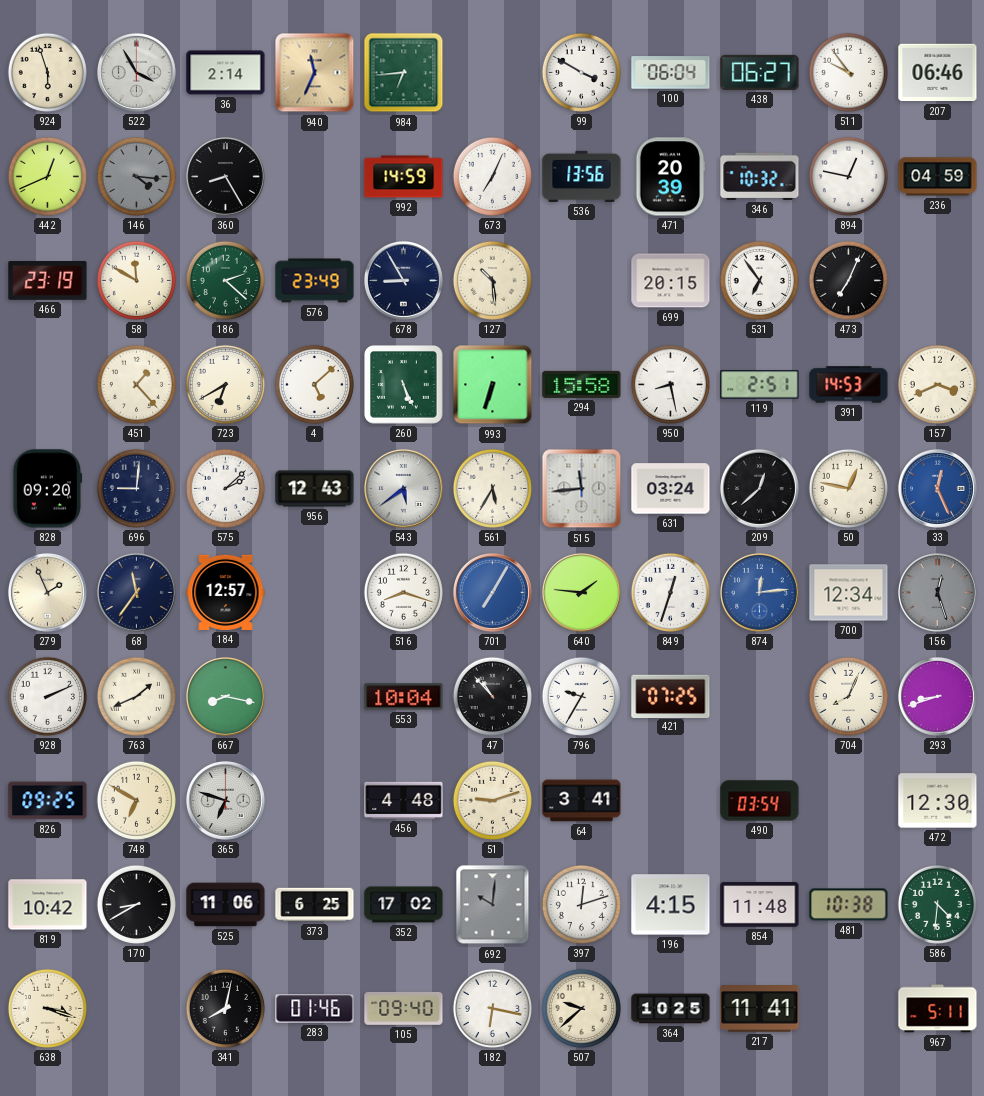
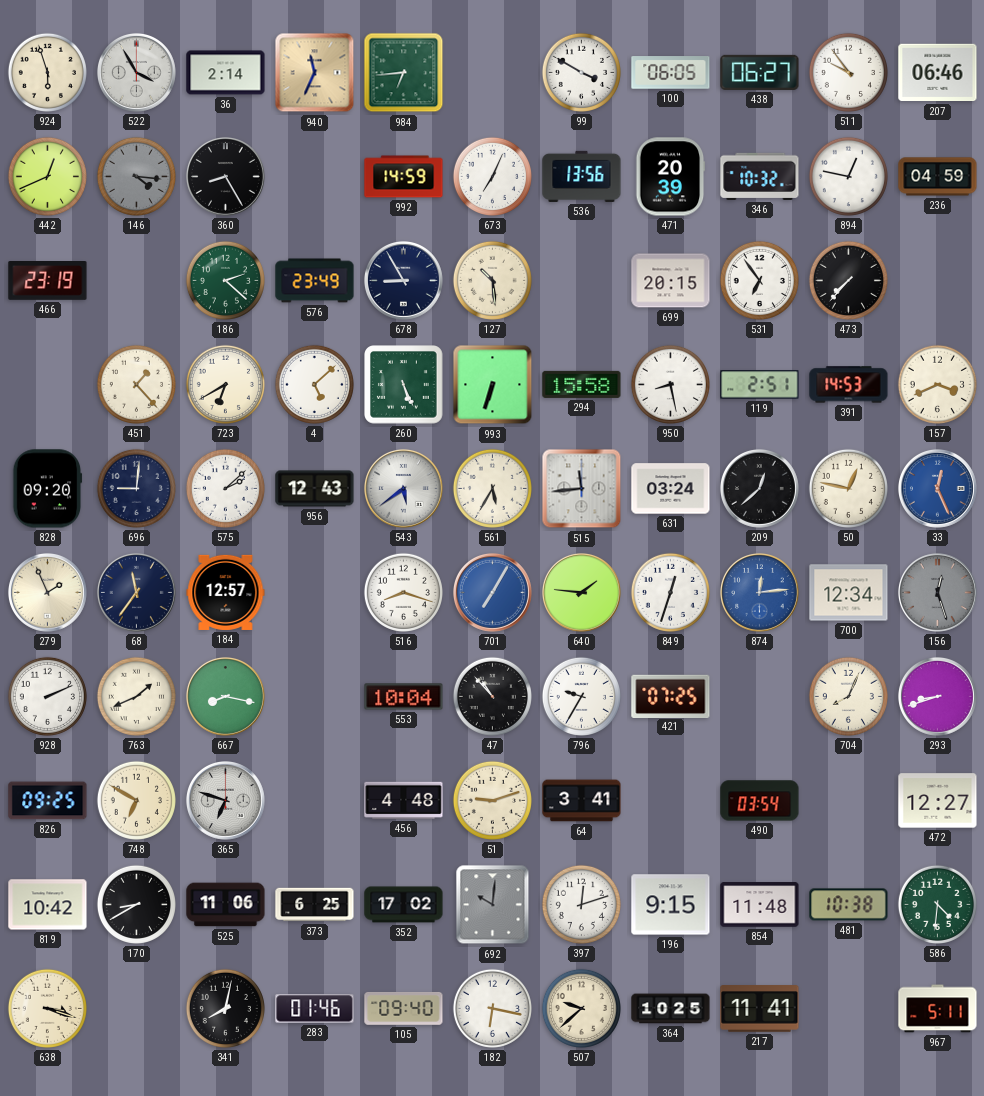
100: 06:04 -> 06:05
58: 11:50 -> none
473: 7:04 -> 7:37
472: 12:30 -> 12:27
196: 4:15 -> 9:15
